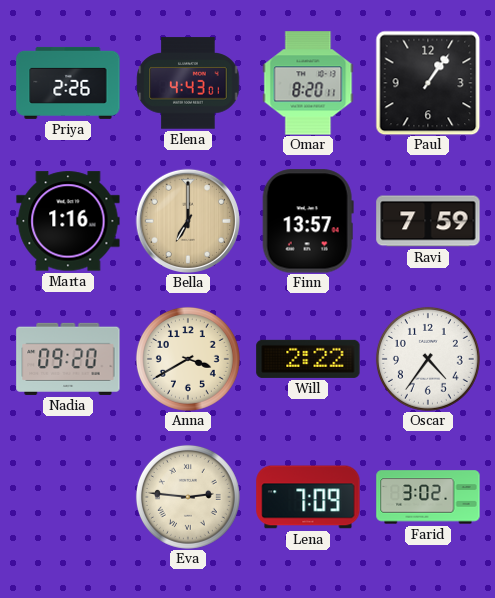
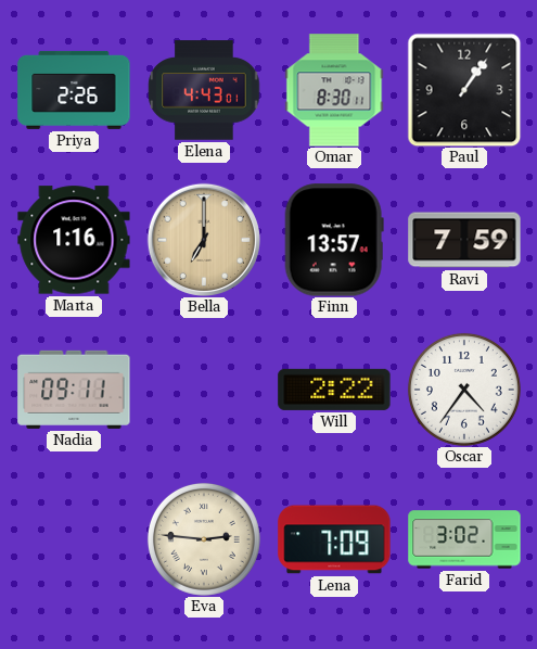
Omar: 8:20 -> 8:30
Nadia: 09:20 -> 09:11
Anna: 3:40 -> none
